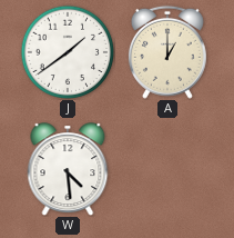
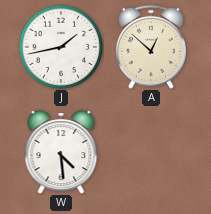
J: 1:39 -> 1:43
A: 1:00 -> 12:52
